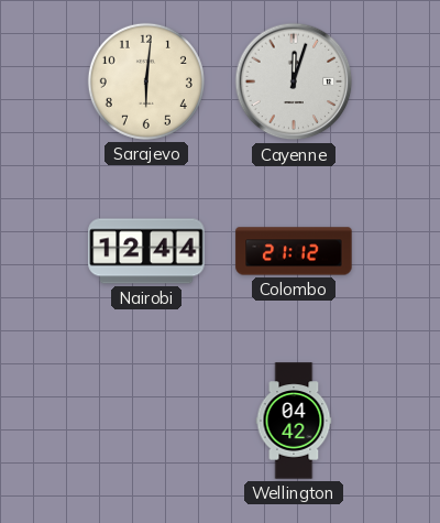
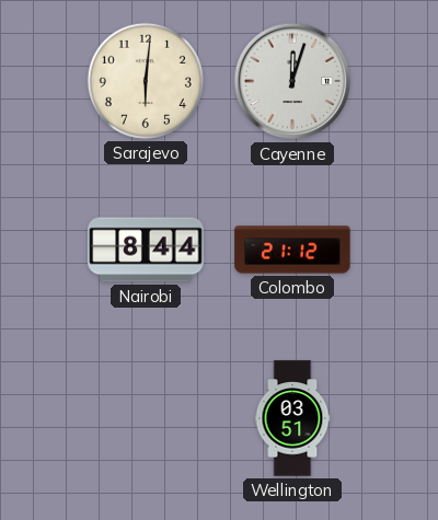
Nairobi: 12:44 -> 8:44
Wellington: 04:42 -> 03:51
